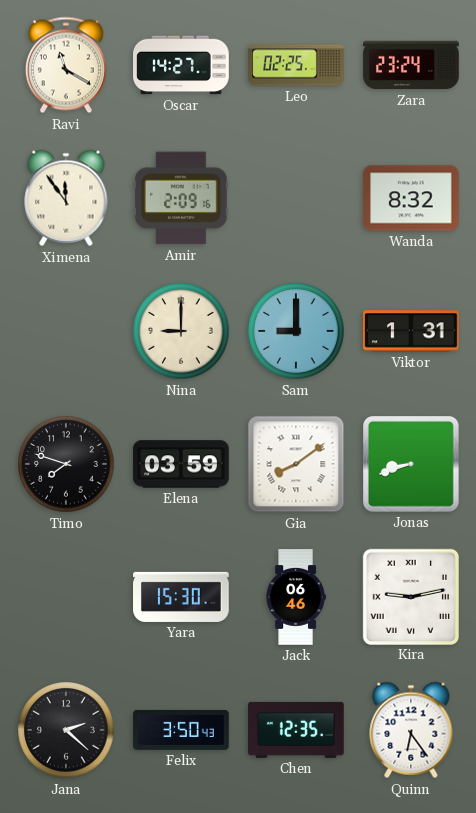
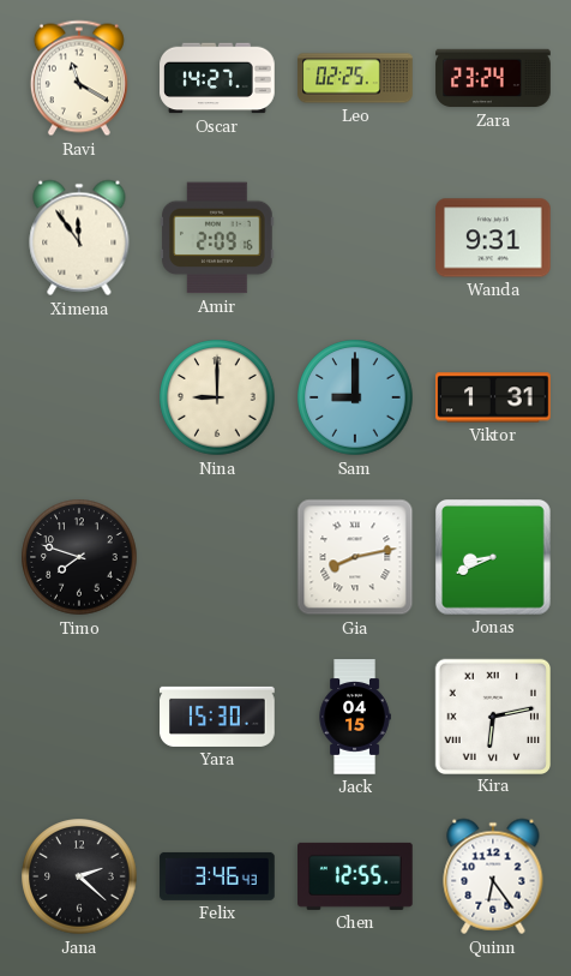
Wanda: 8:32 -> 9:31
Elena: 03:59 -> none
Gia: 8:09 -> 8:13
Jonas: 8:42 -> 8:41
Jack: 06:46 -> 04:15
Kira: 9:13 -> 6:13
Felix: 3:50 -> 3:46
Chen: 12:35 -> 12:55
